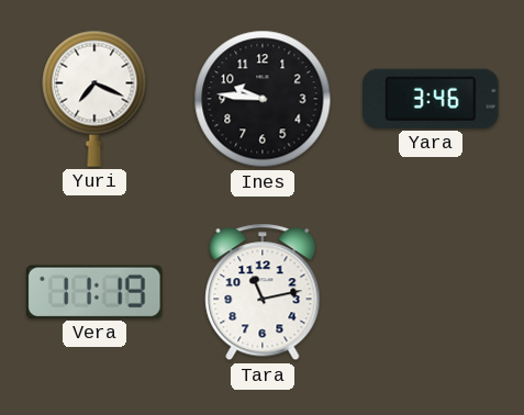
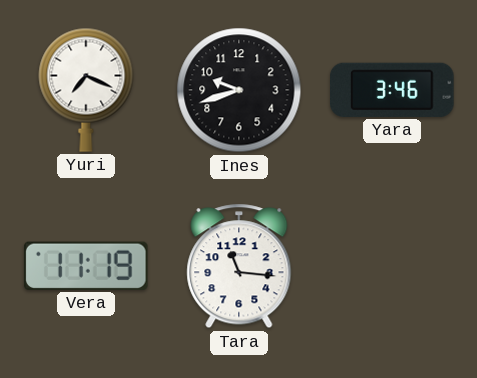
Ines: 9:46 -> 9:42
Tara: 11:13 -> 11:16
